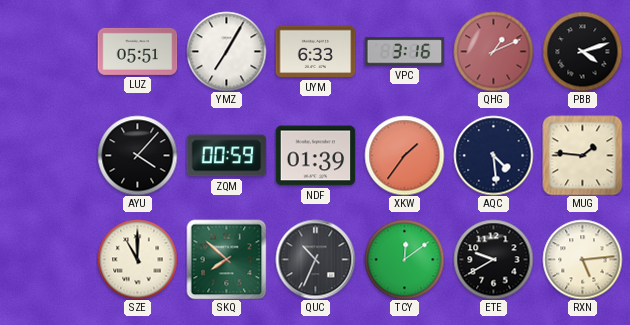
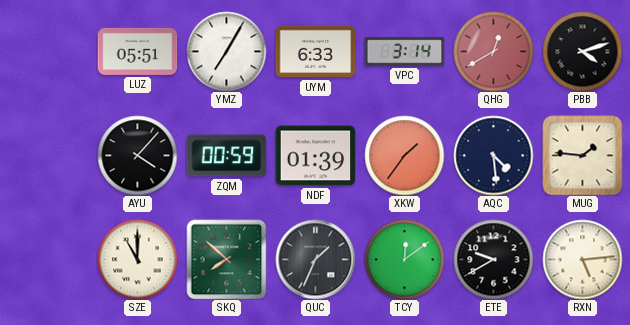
VPC: 3:16 -> 3:14
QHG: 1:11 -> 12:40
QUC: 10:34 -> 1:34
